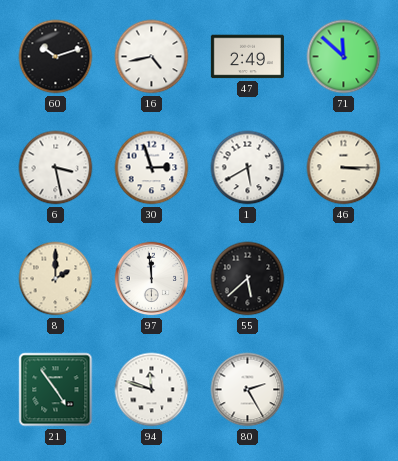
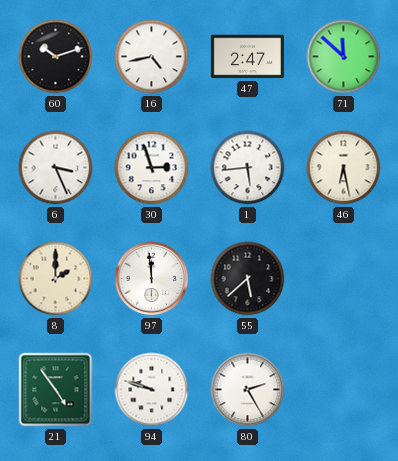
47: 2:49 -> 2:47
6: 3:28 -> 3:26
1: 5:40 -> 5:44
46: 3:15 -> 6:28
94: 11:48 -> 9:48
